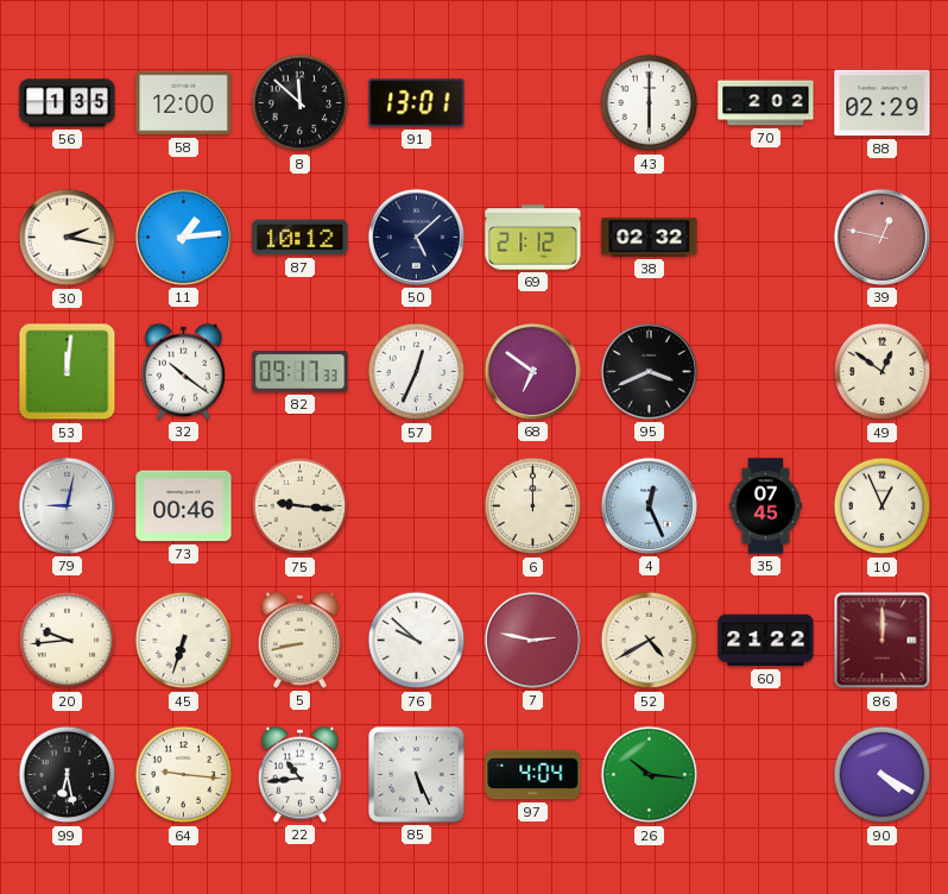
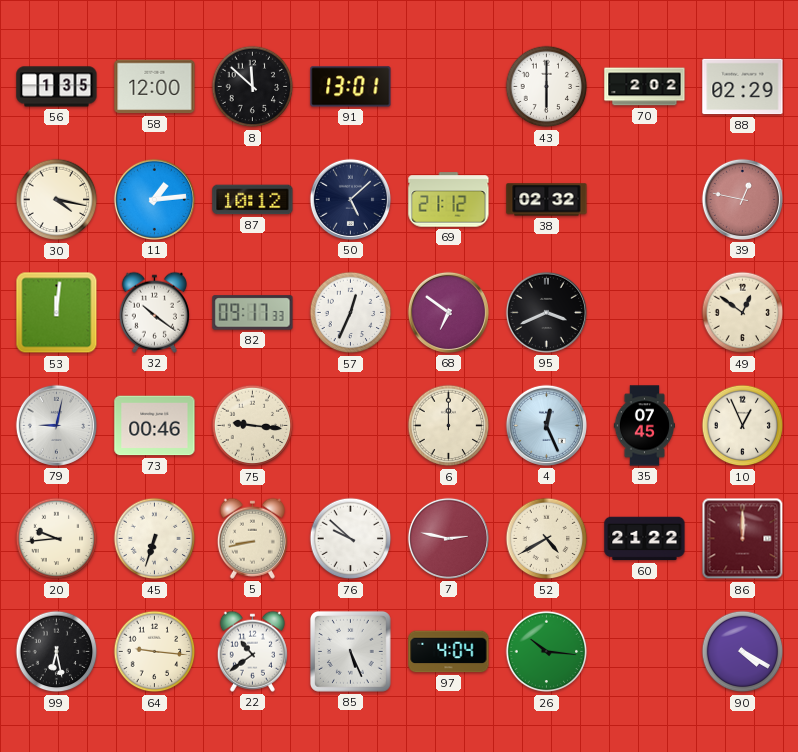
30: 2:17 -> 4:17
22: 10:44 -> 10:39
